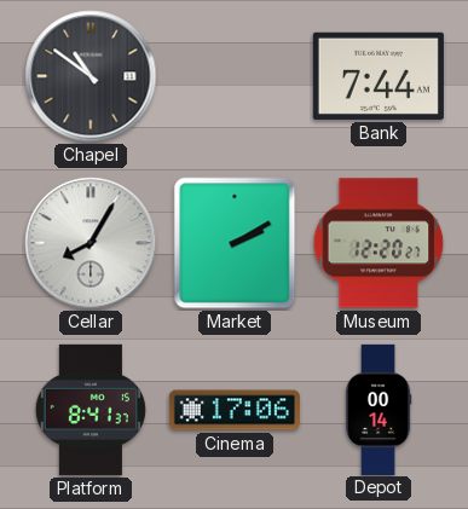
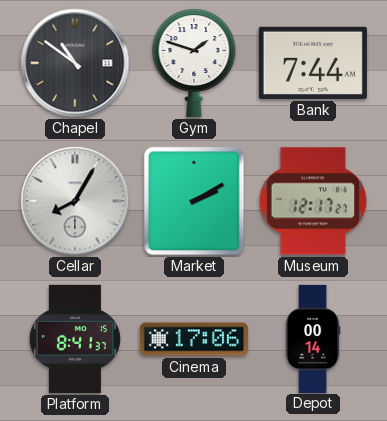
Gym: none -> 1:48
Museum: 12:20 -> 12:17
